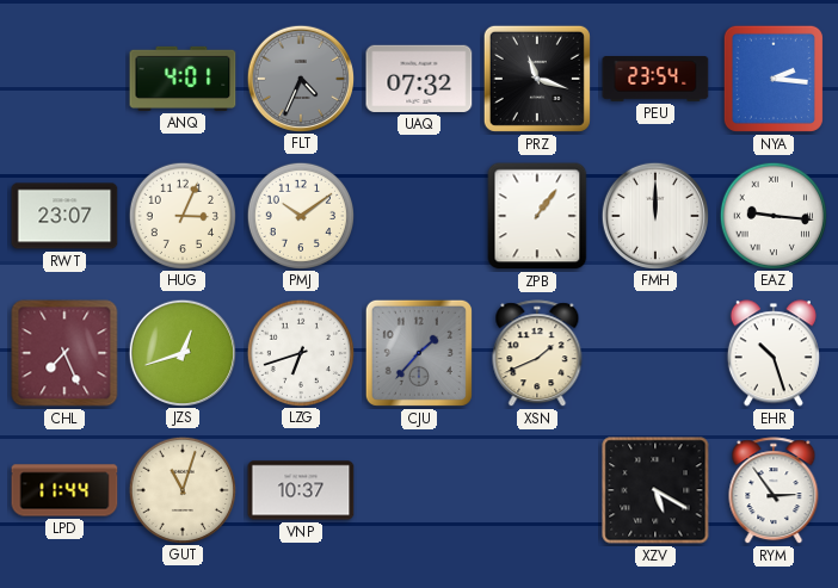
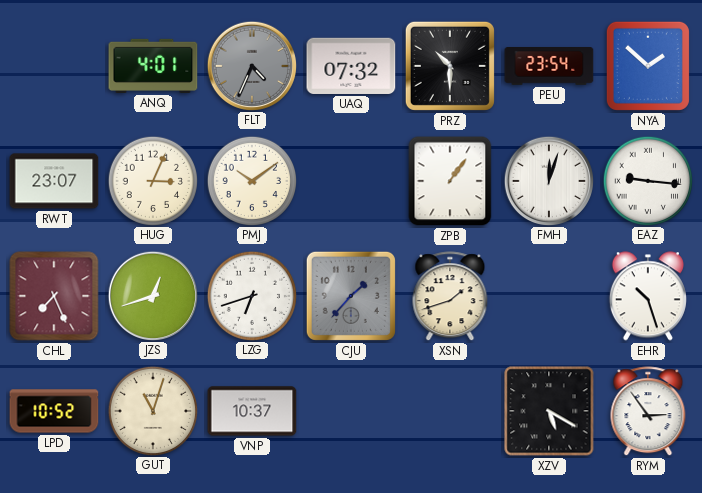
PRZ: 11:18 -> 10:30
NYA: 2:16 -> 1:52
FMH: 12:00 -> 12:03
XSN: 1:41 -> 1:42
LPD: 11:44 -> 10:52
